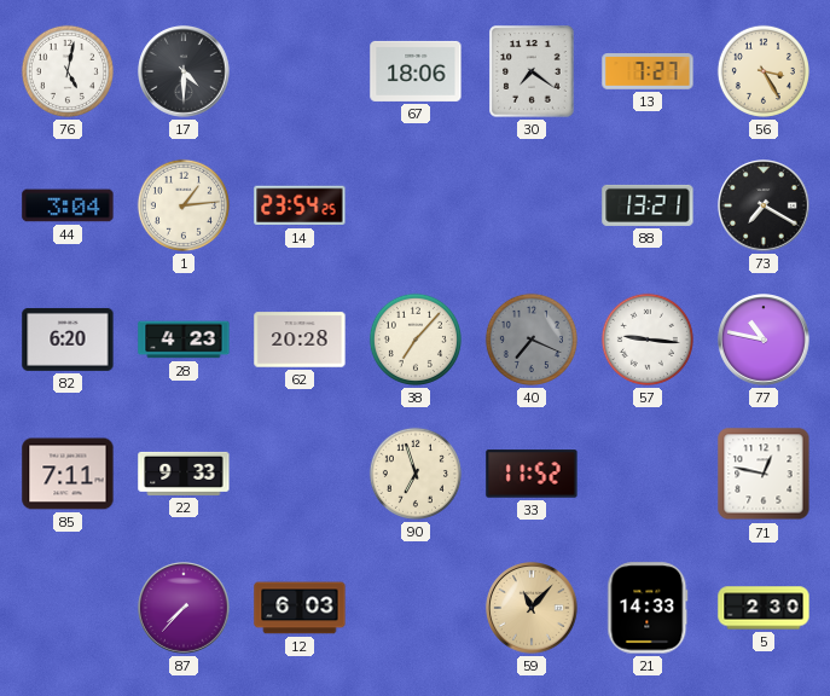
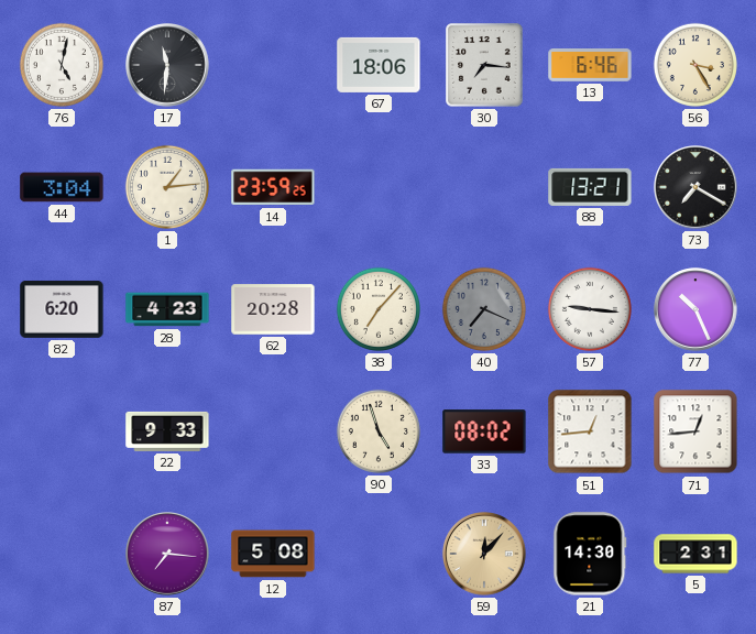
17: 4:30 -> 11:31
30: 7:21 -> 7:16
13: 7:27 -> 6:46
14: 23:54 -> 23:59
77: 10:47 -> 10:26
85: 7:11 -> none
90: 6:57 -> 4:57
33: 11:52 -> 08:02
51: none -> 12:44
71: 12:47 -> 12:44
87: 7:37 -> 7:16
12: 6:03 -> 5:08
59: 11:07 -> 12:07
21: 14:33 -> 14:30
5: 2:30 -> 2:31
